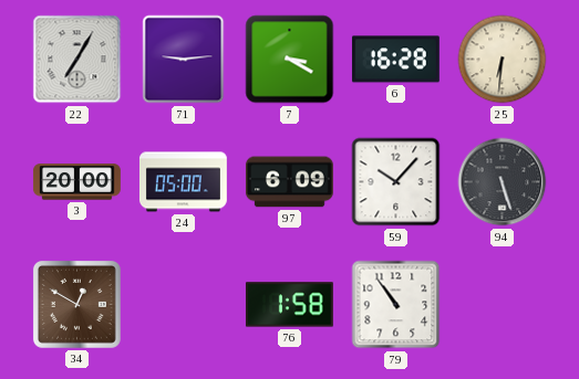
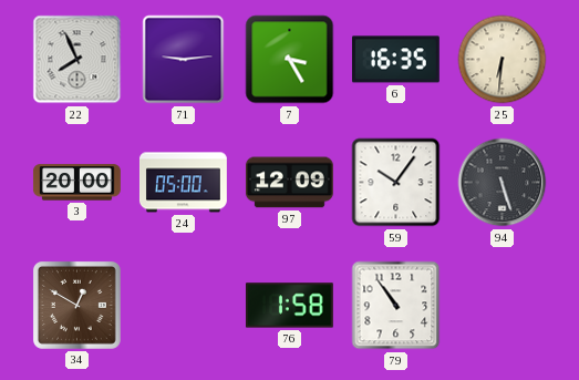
22: 7:05 -> 7:56
7: 3:20 -> 3:25
6: 16:28 -> 16:35
97: 6:09 -> 12:09
59: 10:07 -> 10:06
